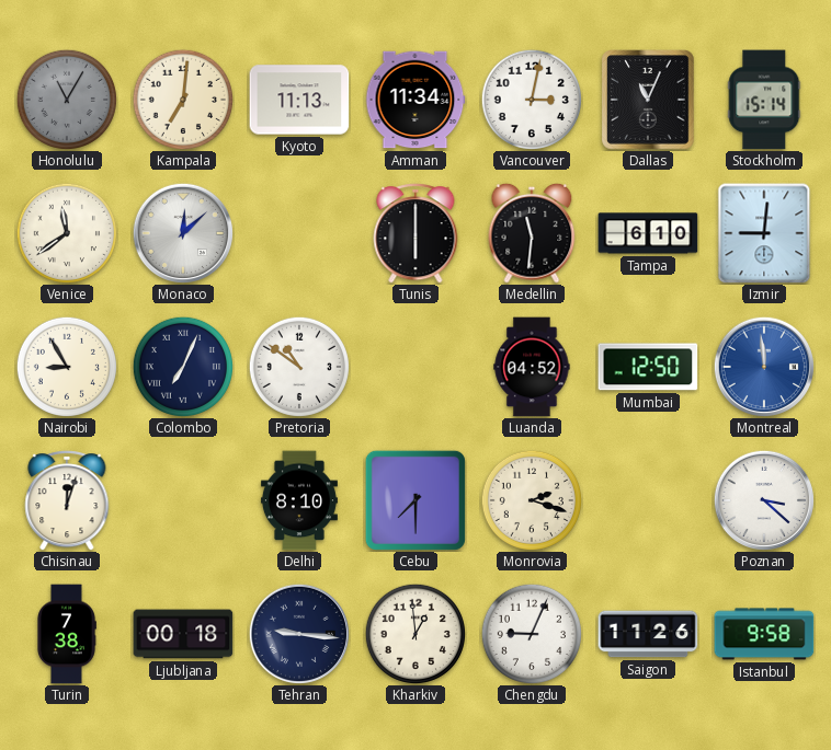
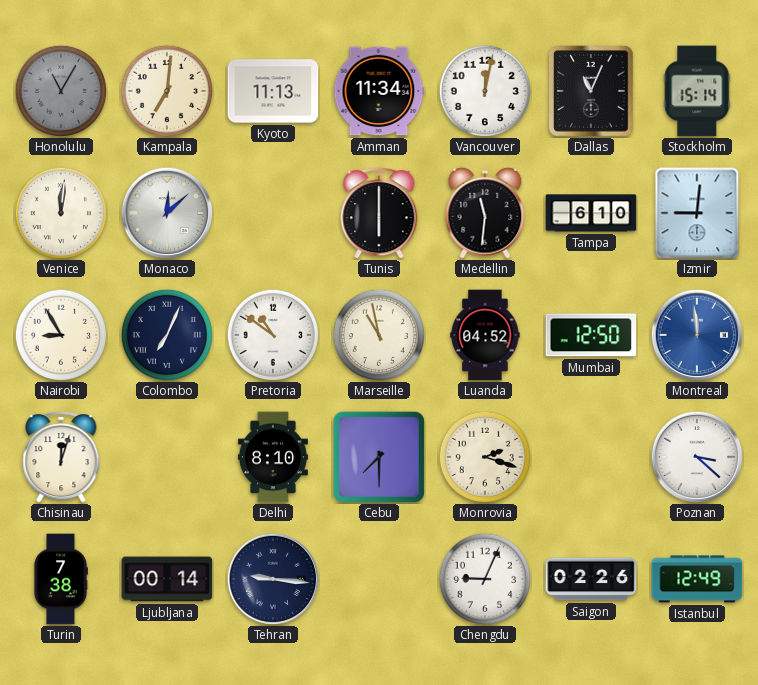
Vancouver: 3:02 -> 12:02
Venice: 11:39 -> 12:01
Marseille: none -> 10:58
Ljubljana: 00:18 -> 00:14
Kharkiv: 12:59 -> none
Saigon: 11:26 -> 02:26
Istanbul: 9:58 -> 12:49
